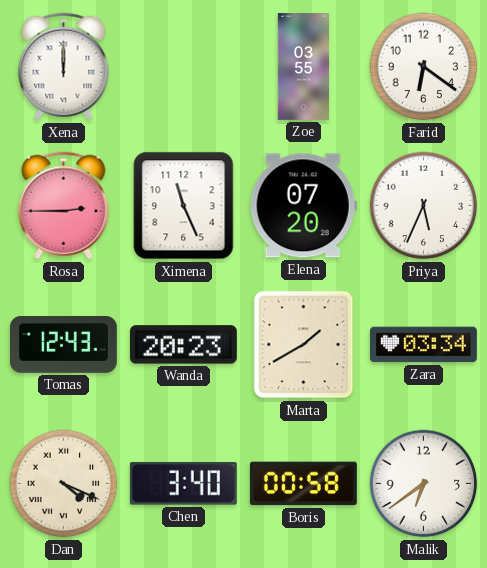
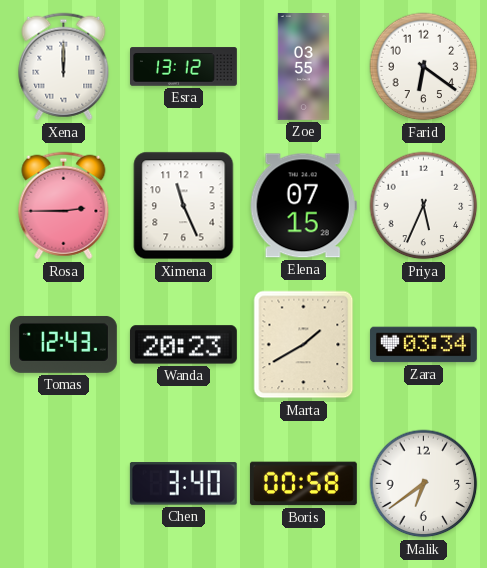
Esra: none -> 13:12
Elena: 07:20 -> 07:15
Dan: 4:19 -> none
